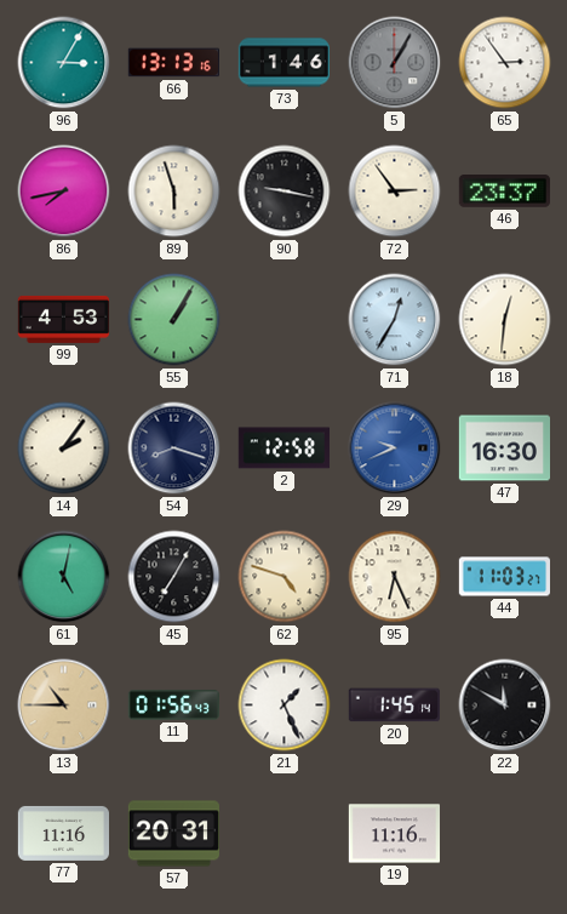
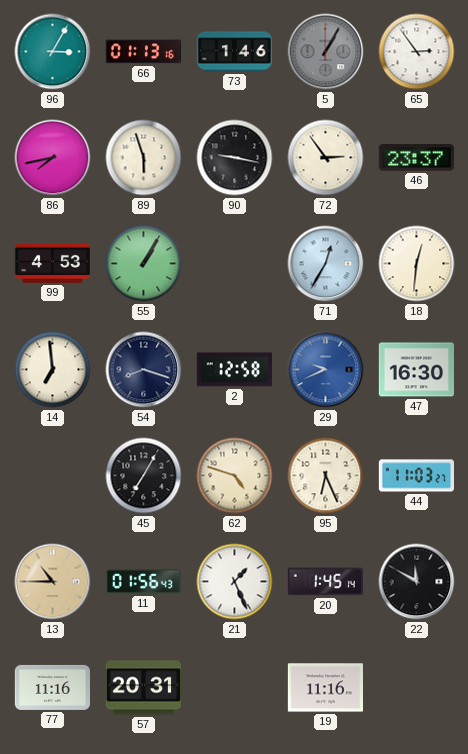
66: 13:13 -> 01:13
14: 2:06 -> 6:59
61: 5:02 -> none
